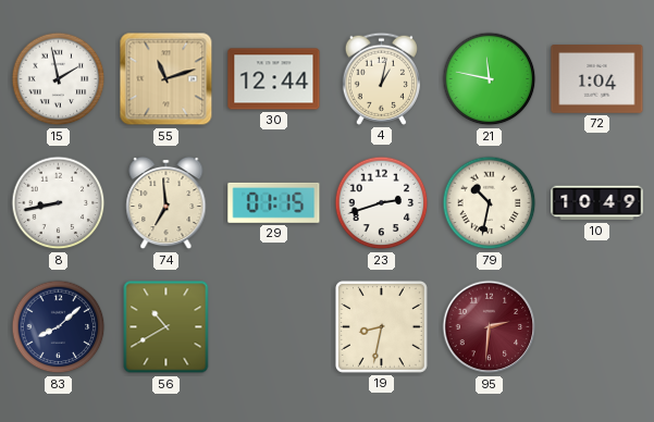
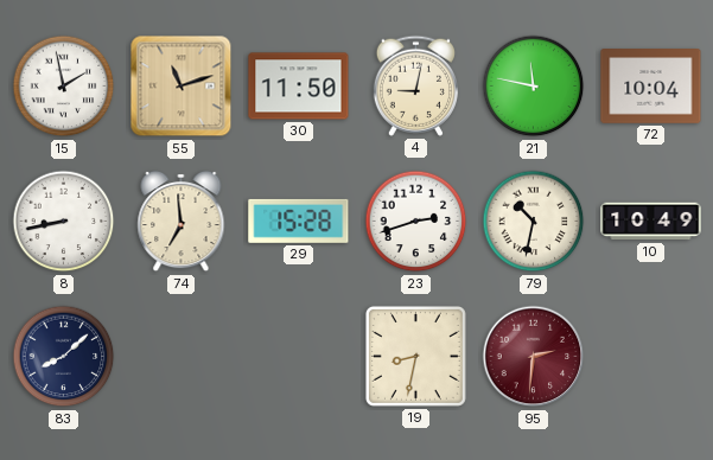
30: 12:44 -> 11:50
4: 1:02 -> 9:02
72: 1:04 -> 10:04
29: 01:15 -> 15:28
56: 10:40 -> none
